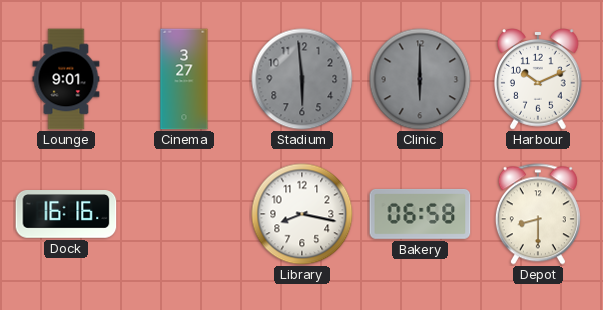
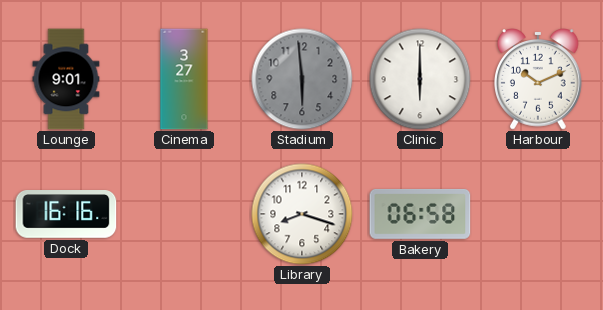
Clinic dial: grey -> white
Library: 8:17 -> 8:18
Depot: 8:30 -> none
